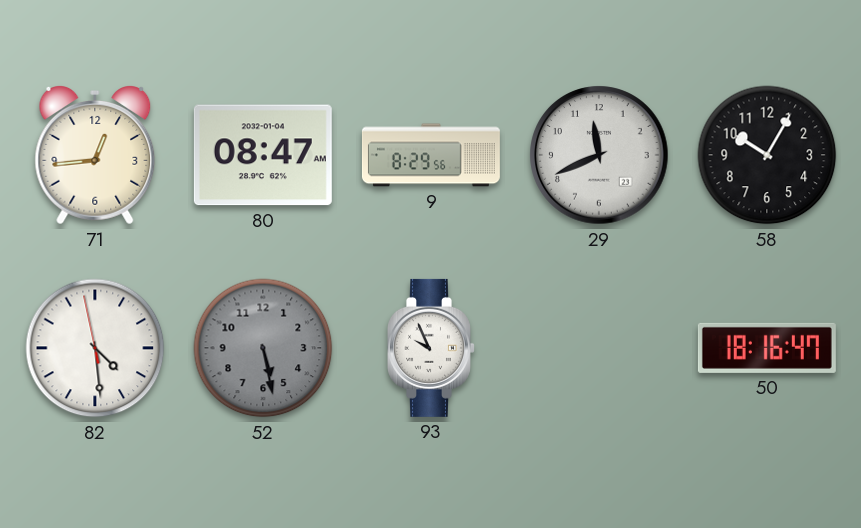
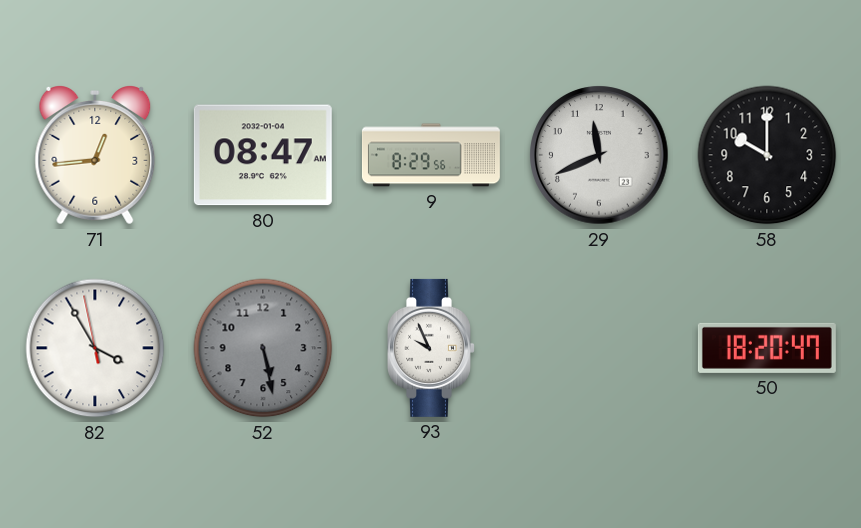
58: 10:05 -> 10:00
82: 4:28 -> 3:54
50: 18:16 -> 18:20
